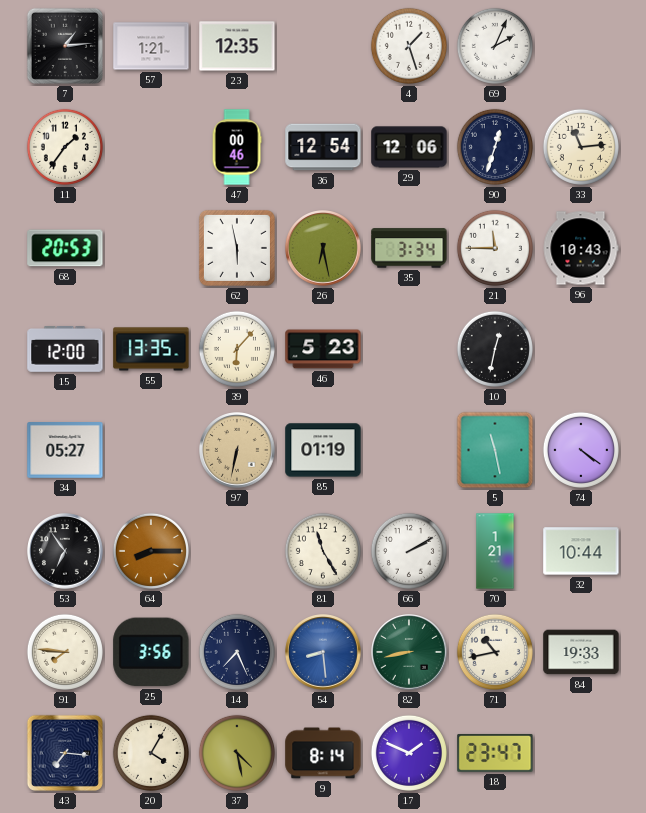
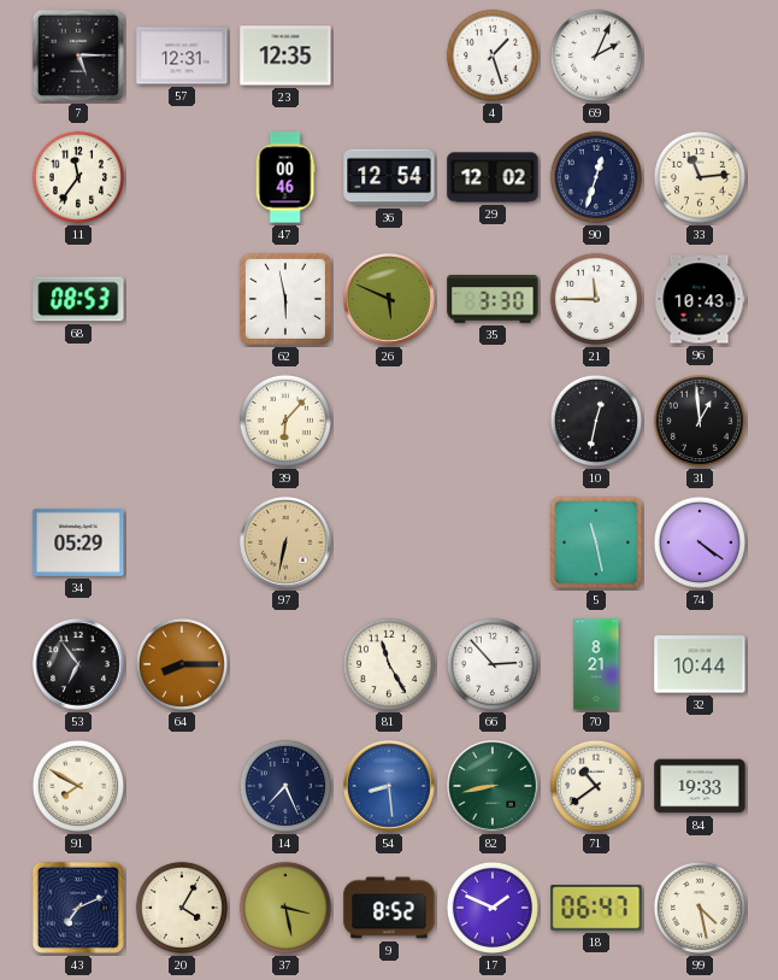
7: 1:14 -> 5:15
57: 1:21 -> 12:31
11: 1:36 -> 11:36
29: 12:06 -> 12:02
68: 20:53 -> 08:53
26: 6:28 -> 5:49
35: 3:34 -> 3:30
15: 12:00 -> none
55: 13:35 -> none
46: 5:23 -> none
31: none -> 12:59
34: 05:27 -> 05:29
85: 01:19 -> none
66: 2:10 -> 2:53
70: 1:21 -> 8:21
91: 7:46 -> 7:50
25: 3:56 -> none
71: 10:43 -> 10:39
43: 7:16 -> 7:11
37: 4:28 -> 3:28
9: 8:14 -> 8:52
18: 23:47 -> 06:47
99: none -> 4:28
